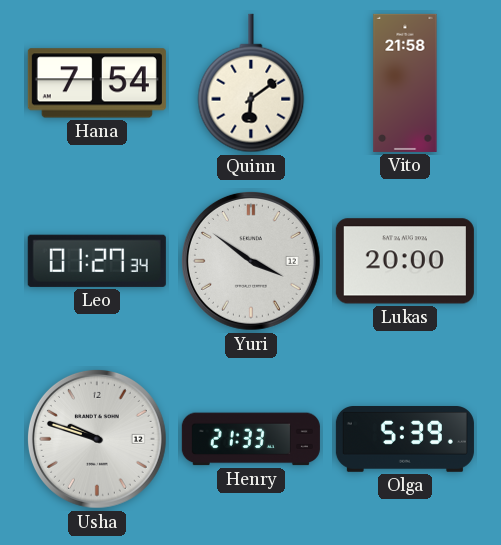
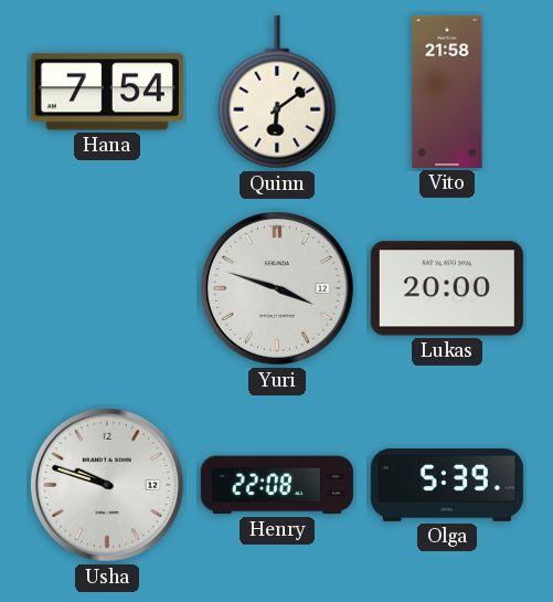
Leo: 01:27 -> none
Yuri: 3:51 -> 3:48
Henry: 21:33 -> 22:08
